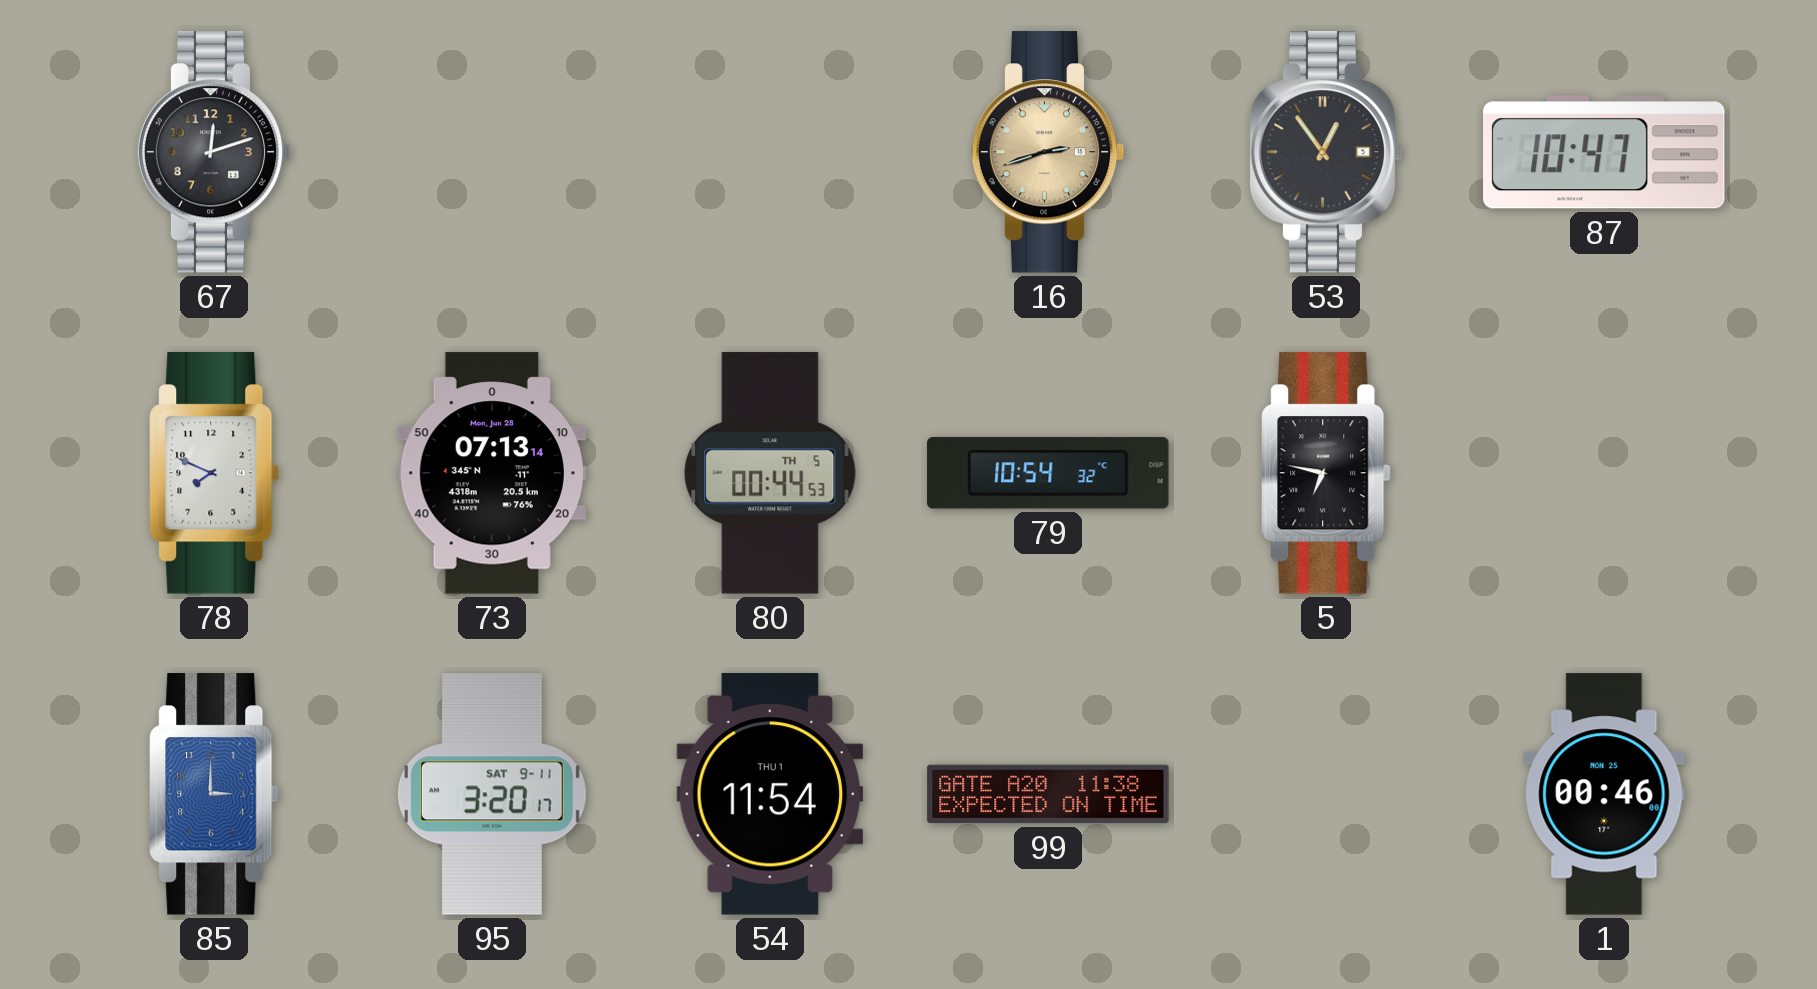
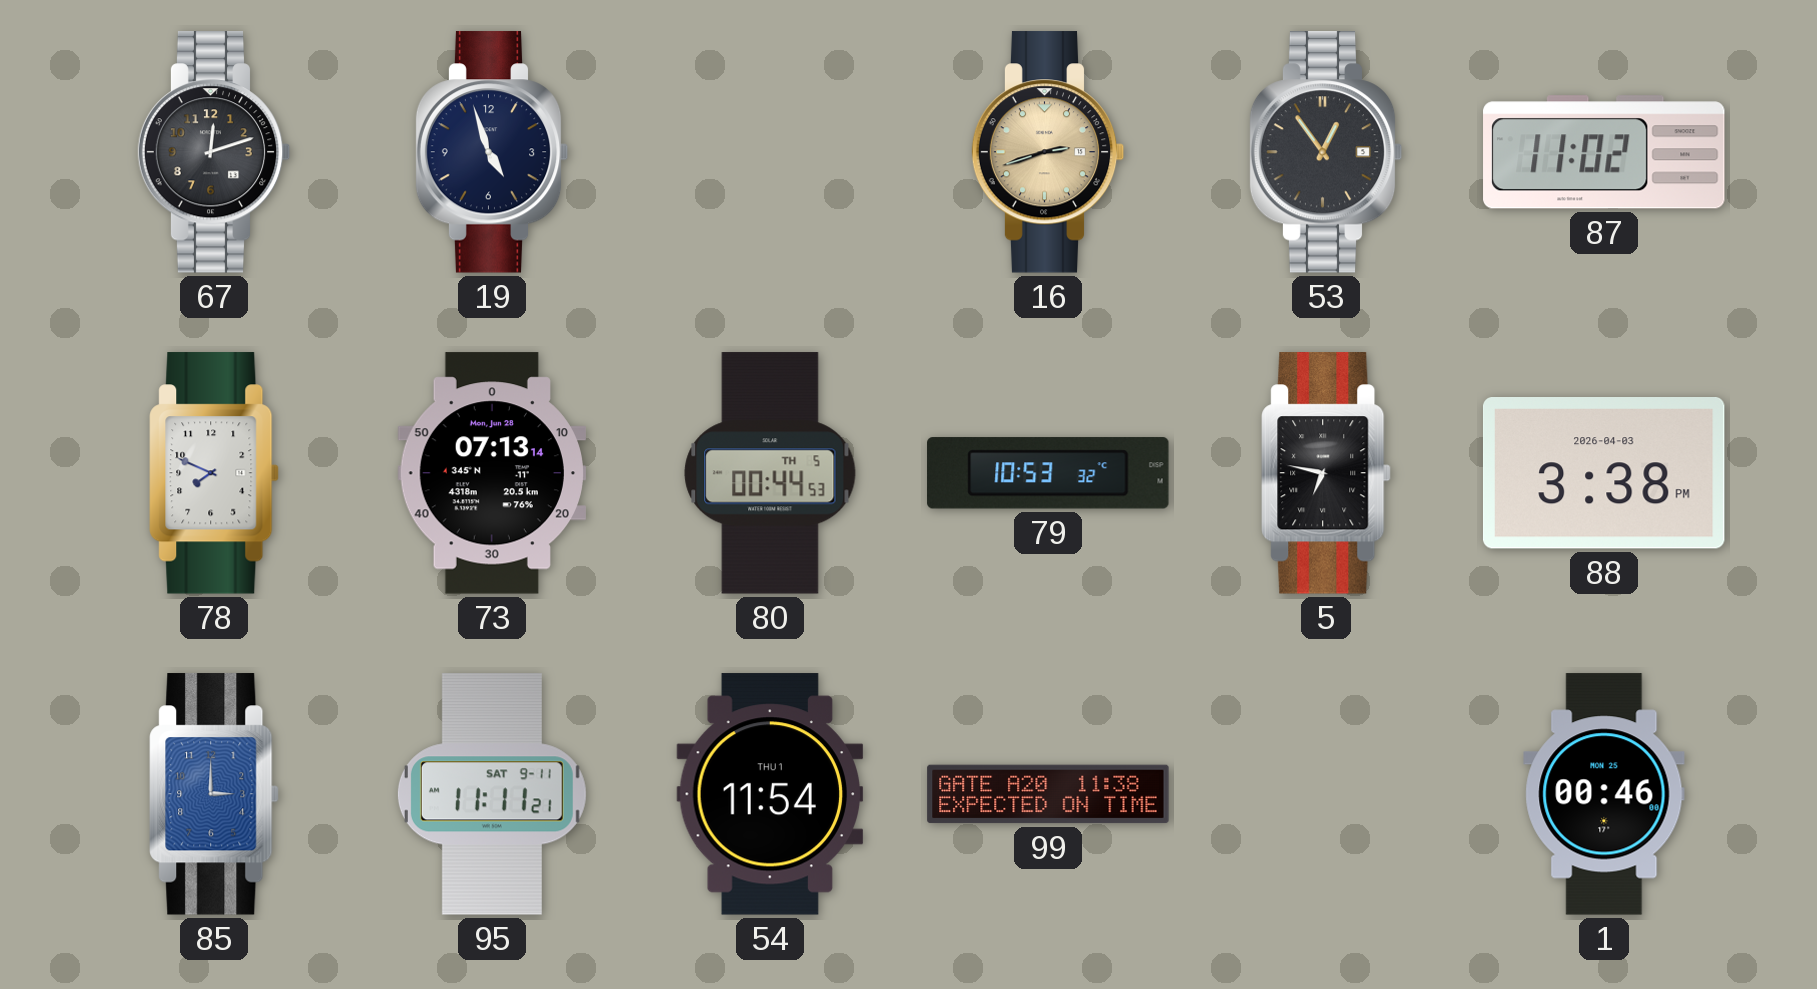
19: none -> 4:57
87: 10:47 -> 11:02
79: 10:54 -> 10:53
88: none -> 3:38
95: 3:20 -> 11:11
